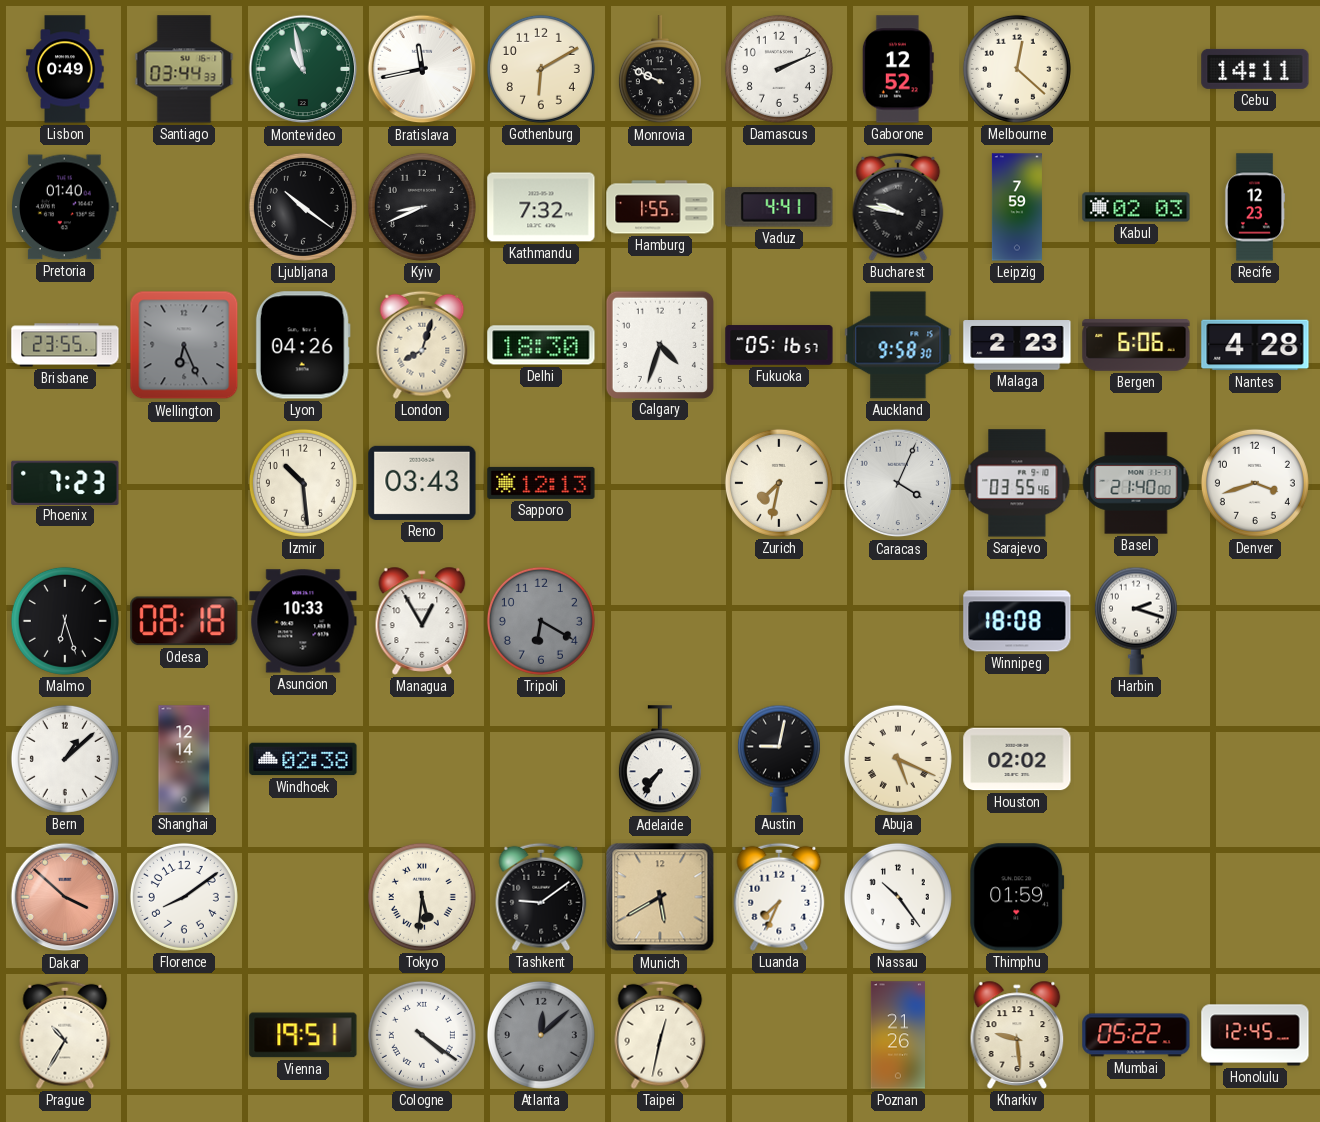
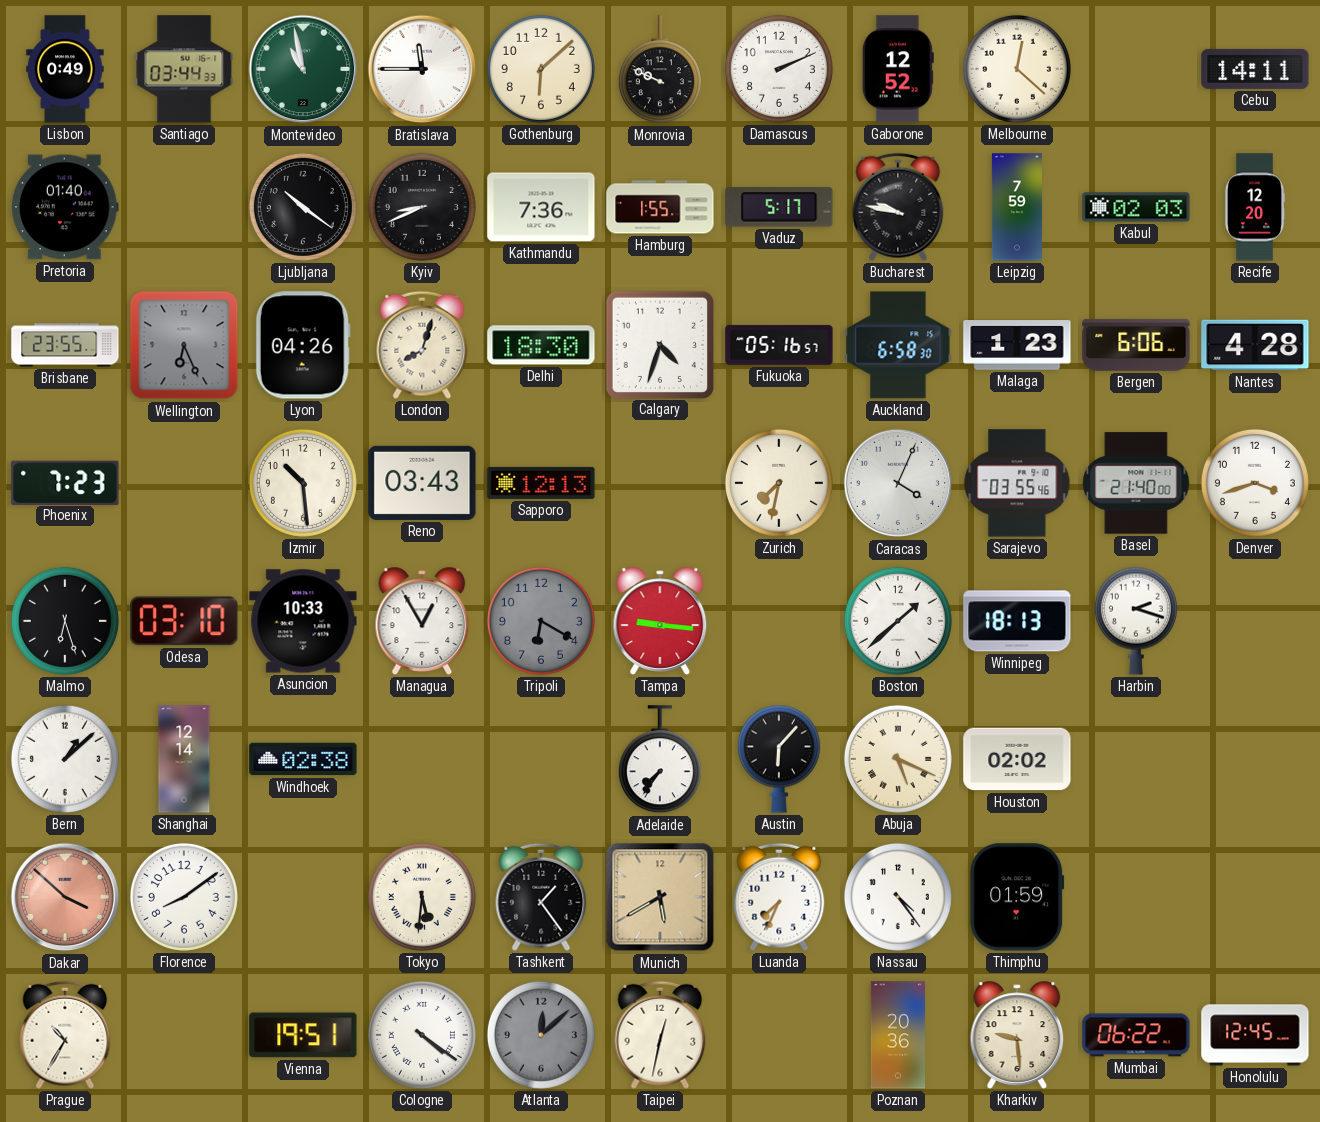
Bratislava: 11:43 -> 11:45
Gothenburg: 6:10 -> 6:08
Kathmandu: 7:32 -> 7:36
Vaduz: 4:41 -> 5:17
Recife: 12:23 -> 12:20
Auckland: 9:58 -> 6:58
Malaga: 2:23 -> 1:23
Odesa: 08:18 -> 03:10
Tampa: none -> 9:16
Boston: none -> 1:38
Winnipeg: 18:08 -> 18:13
Austin: 9:02 -> 6:07
Tashkent: 9:09 -> 1:24
Nassau: 10:24 -> 4:24
Poznan: 21:26 -> 20:36
Mumbai: 05:22 -> 06:22
